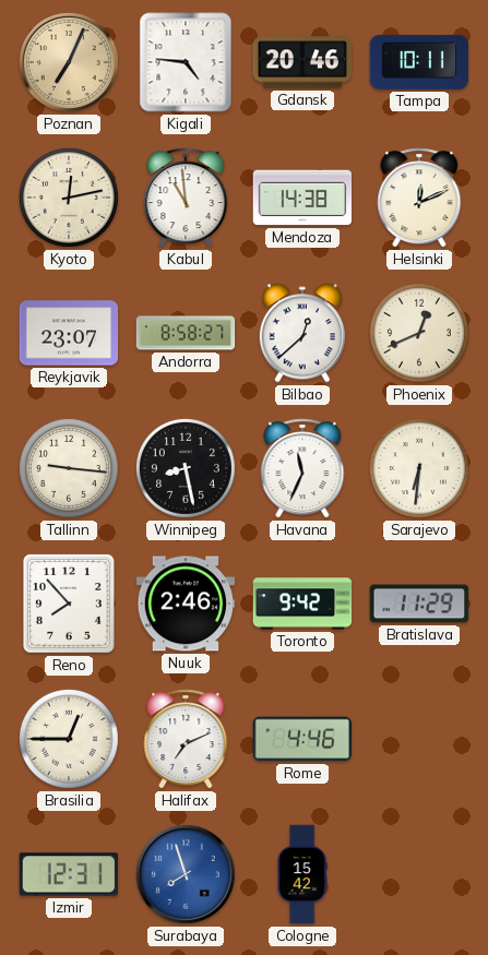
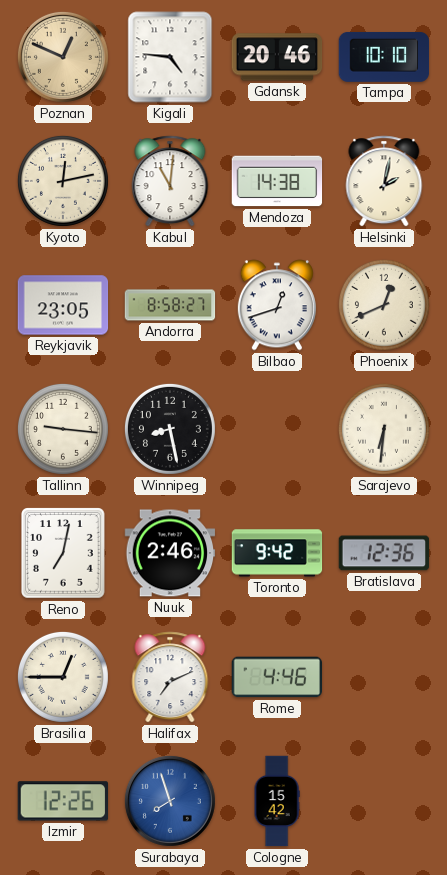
Poznan: 7:04 -> 12:49
Tampa: 10:11 -> 10:10
Kabul: 10:59 -> 11:01
Helsinki: 12:11 -> 2:02
Reykjavik: 23:07 -> 23:05
Bilbao: 12:38 -> 12:42
Havana: 11:34 -> none
Reno: 7:53 -> 7:02
Bratislava: 11:29 -> 12:36
Izmir: 12:31 -> 12:26
